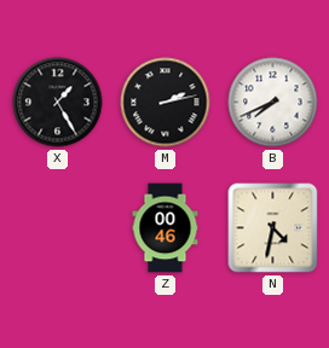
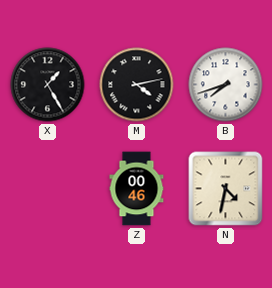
M: 2:13 -> 4:13
B: 7:41 -> 7:42
